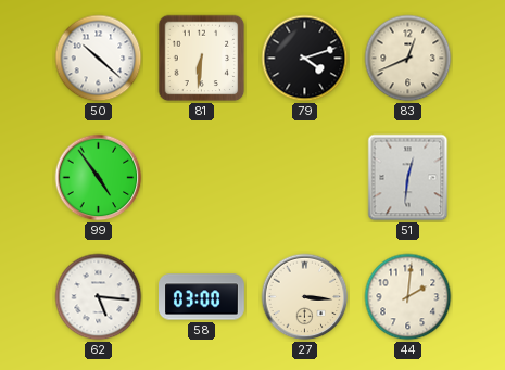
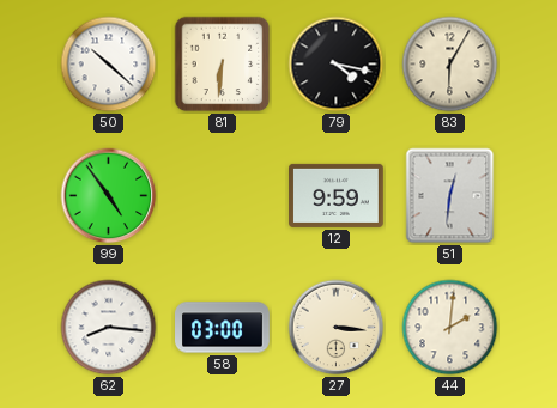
79: 4:12 -> 4:17
83: 12:41 -> 6:05
12: none -> 9:59
62: 5:16 -> 8:16
